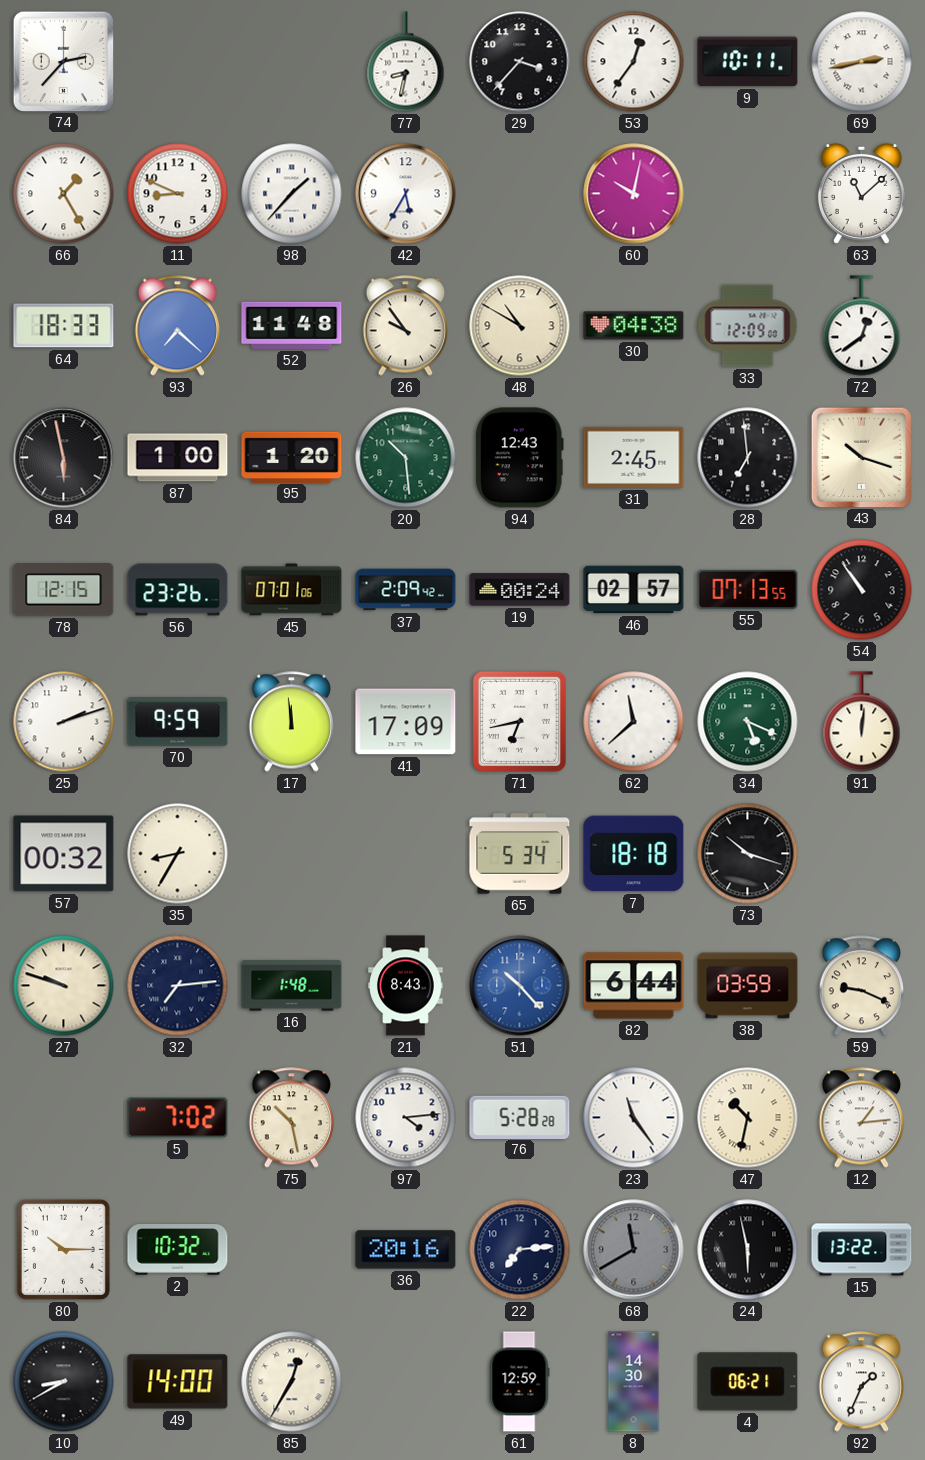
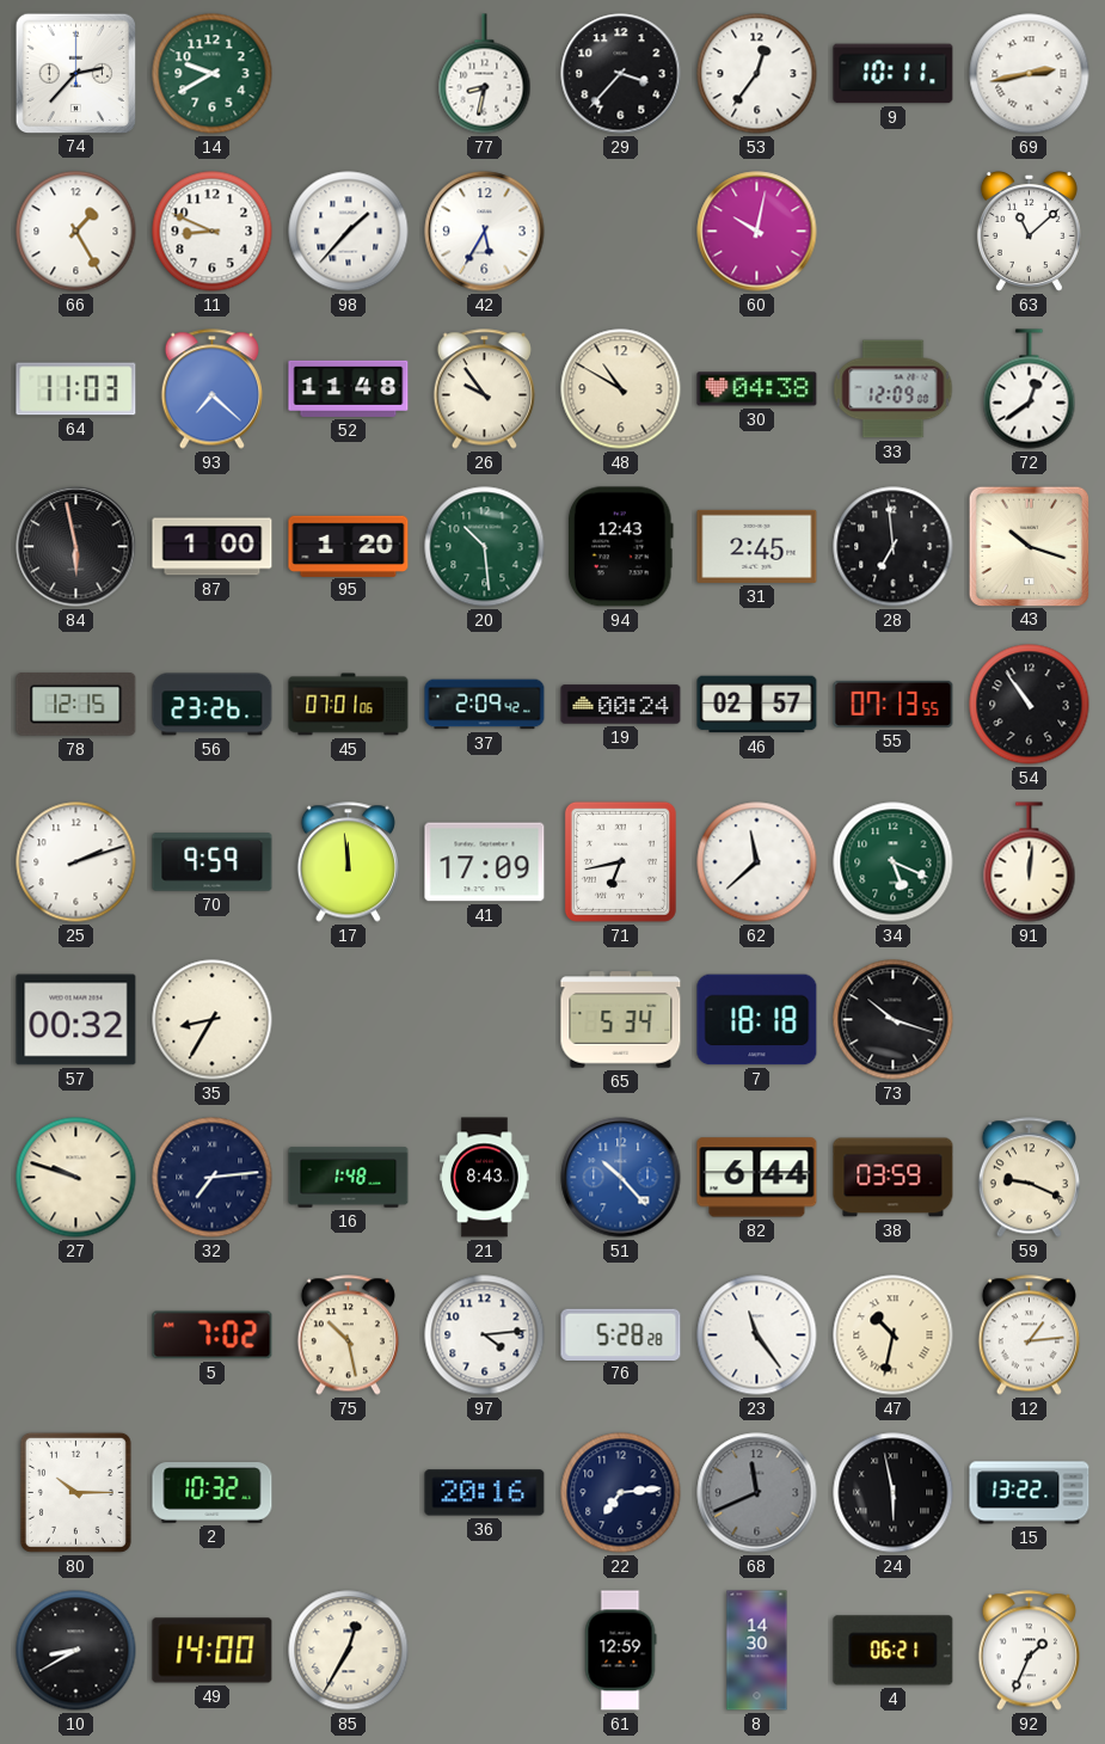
14: none -> 9:40
64: 18:33 -> 11:03
68: 11:40 -> 11:41
